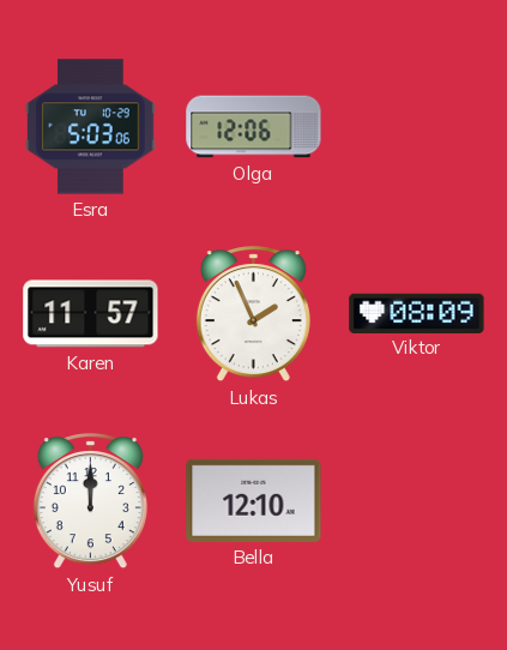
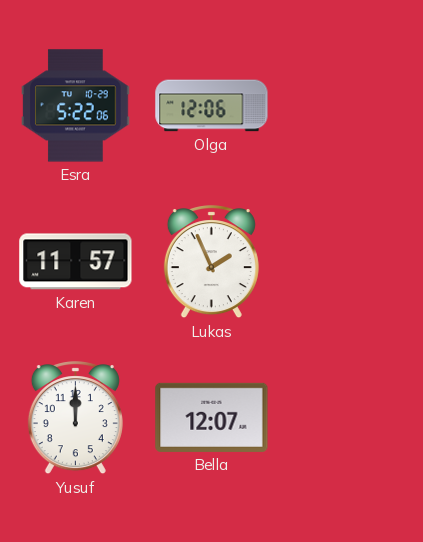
Esra: 5:03 -> 5:22
Viktor: 08:09 -> none
Bella: 12:10 -> 12:07
